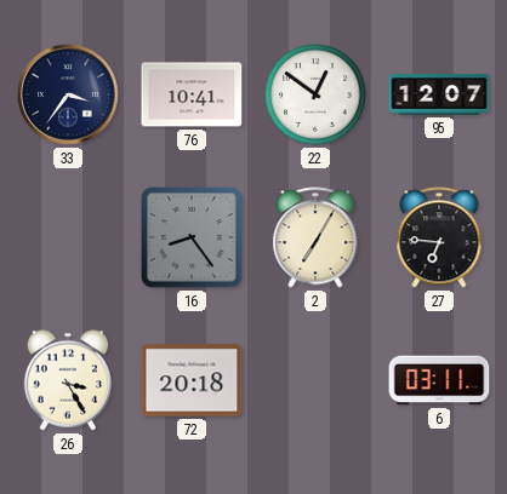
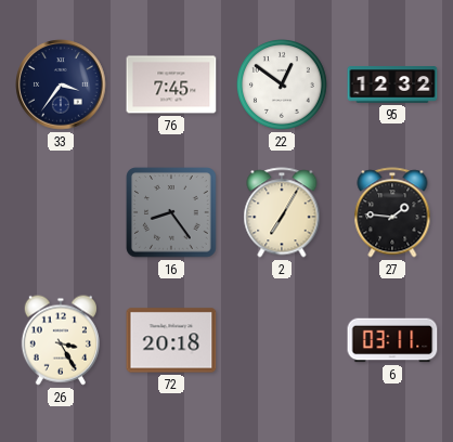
76: 10:41 -> 7:45
95: 12:07 -> 12:32
27: 6:46 -> 1:46
